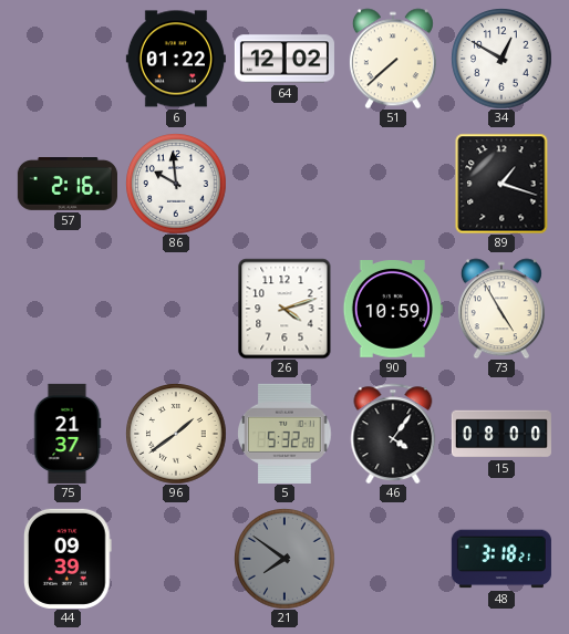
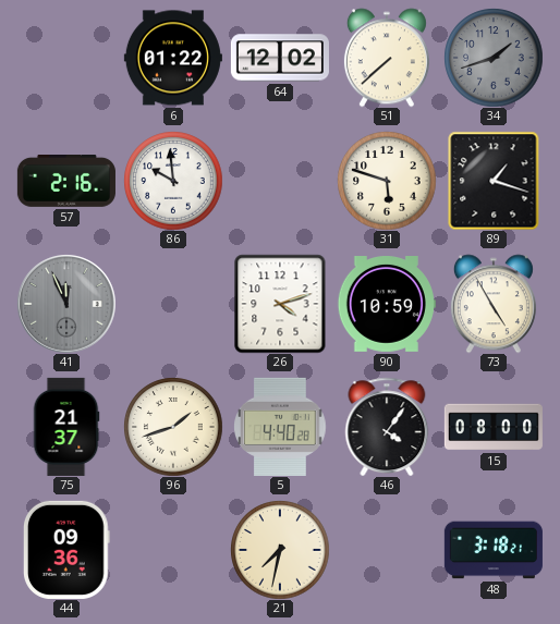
34: 12:50 -> 1:42
34 dial: white -> grey
31: none -> 5:48
41: none -> 11:56
96: 1:39 -> 1:42
5: 5:32 -> 4:40
44: 09:39 -> 09:36
21: 7:51 -> 7:32
21 dial: grey -> cream
